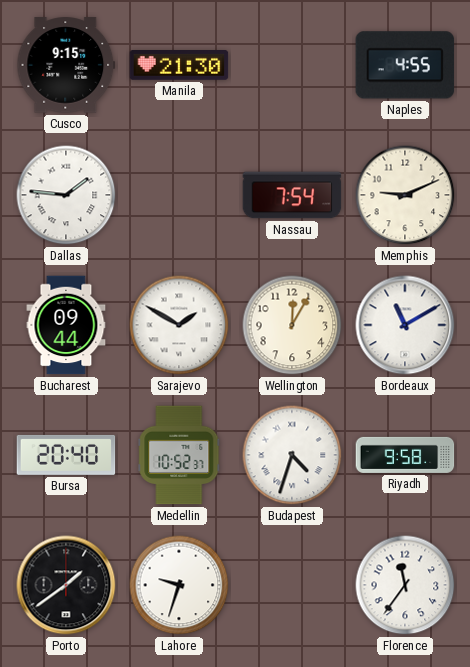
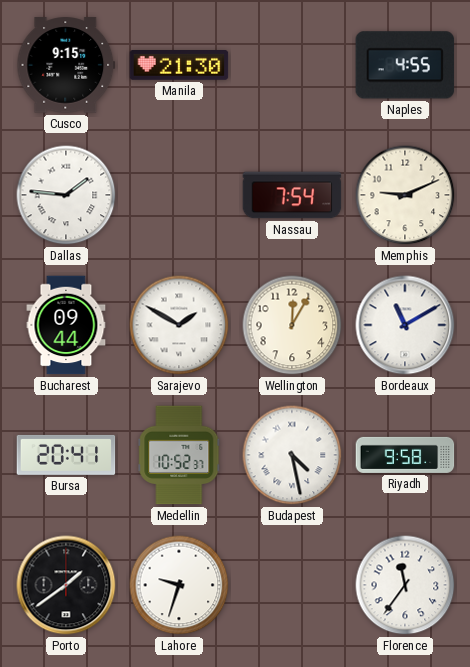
Bursa: 20:40 -> 20:41
Budapest: 4:33 -> 4:28
